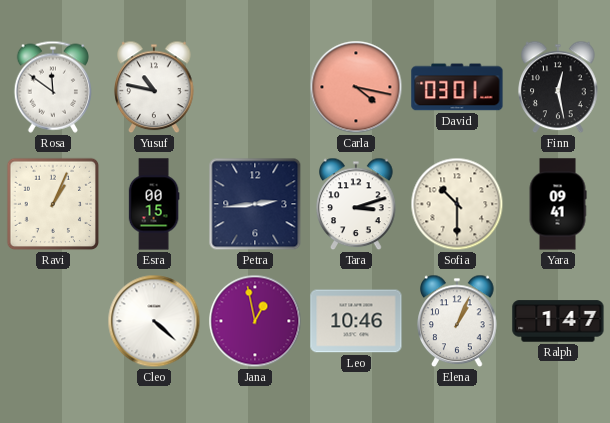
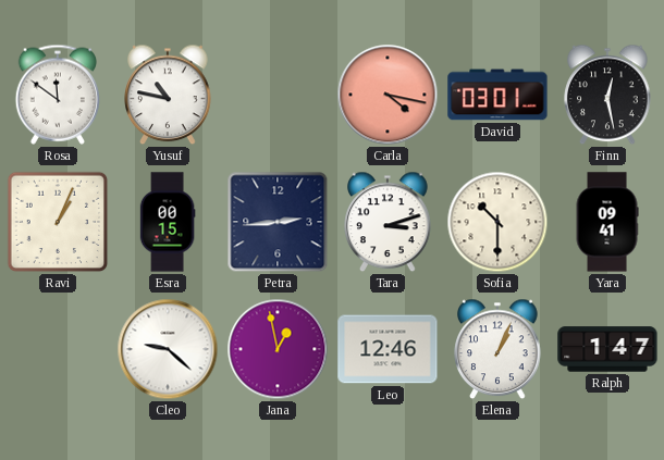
Cleo: 4:22 -> 9:22
Leo: 10:46 -> 12:46
